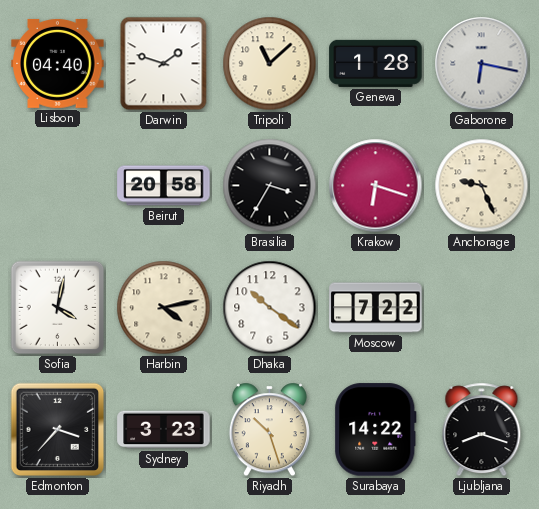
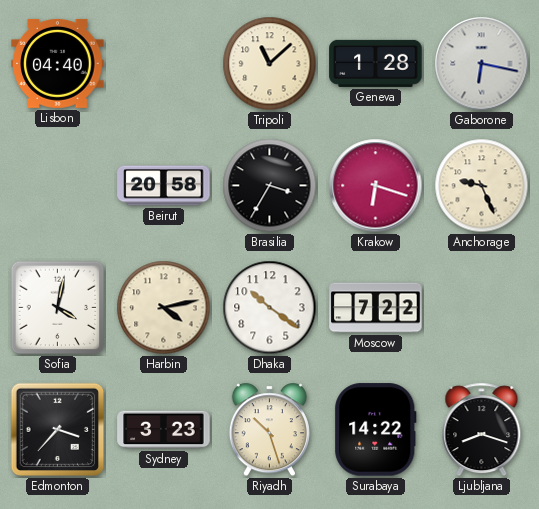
Darwin: 1:48 -> none
